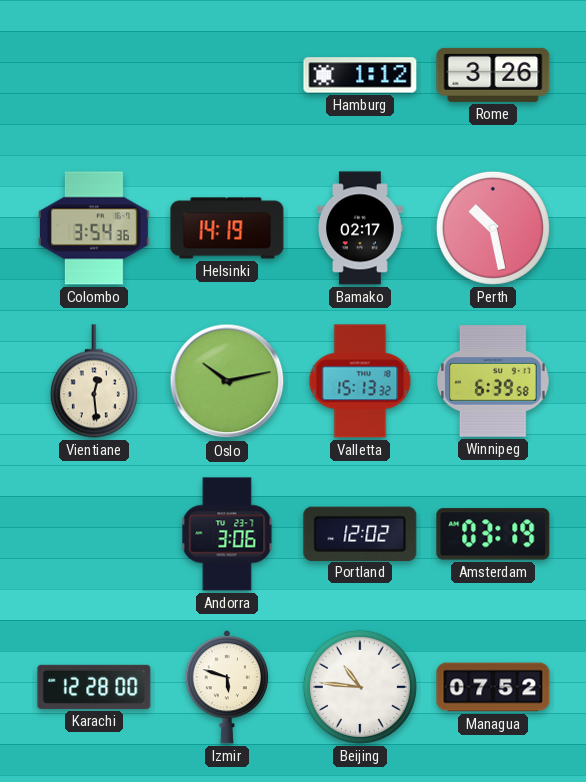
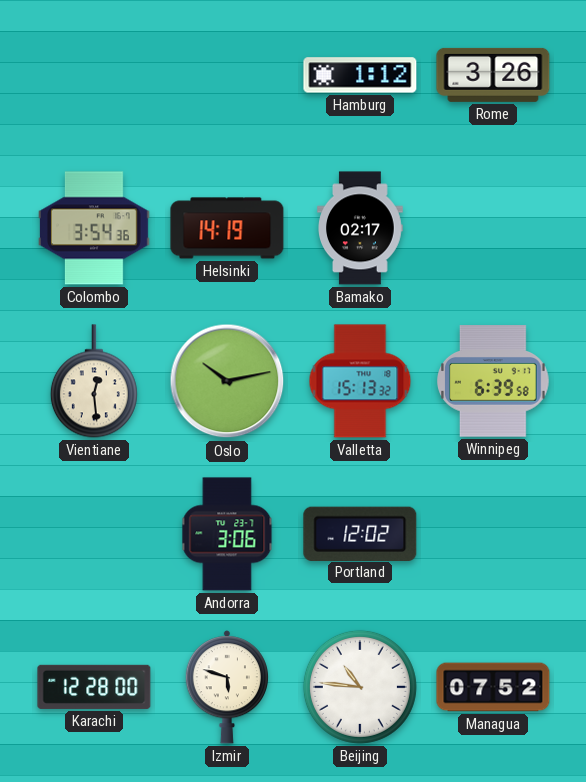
Perth: 10:28 -> none
Amsterdam: 03:19 -> none
